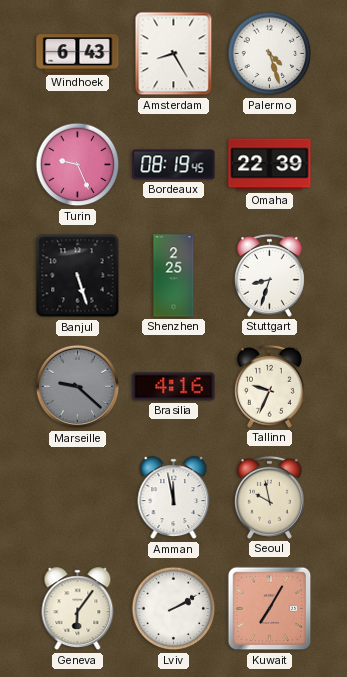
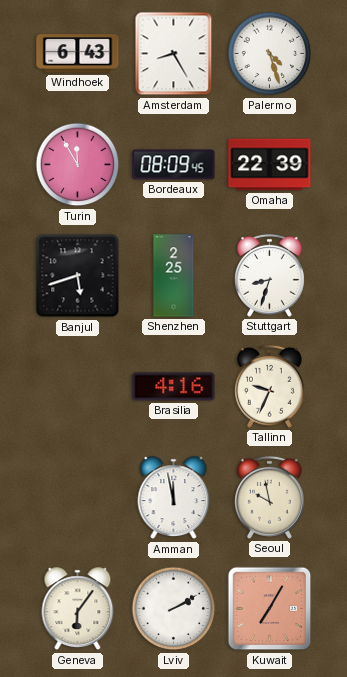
Turin: 9:26 -> 11:55
Bordeaux: 08:19 -> 08:09
Banjul: 5:27 -> 5:42
Marseille: 9:22 -> none
